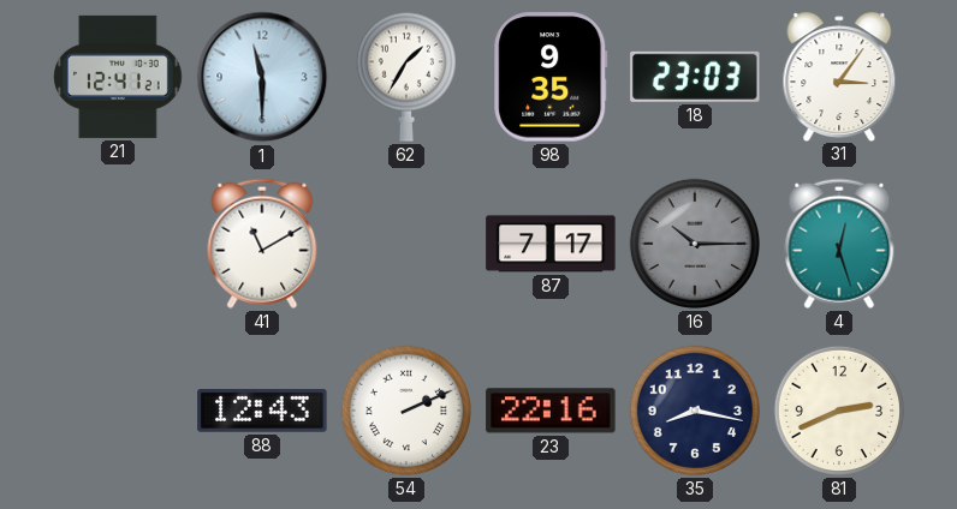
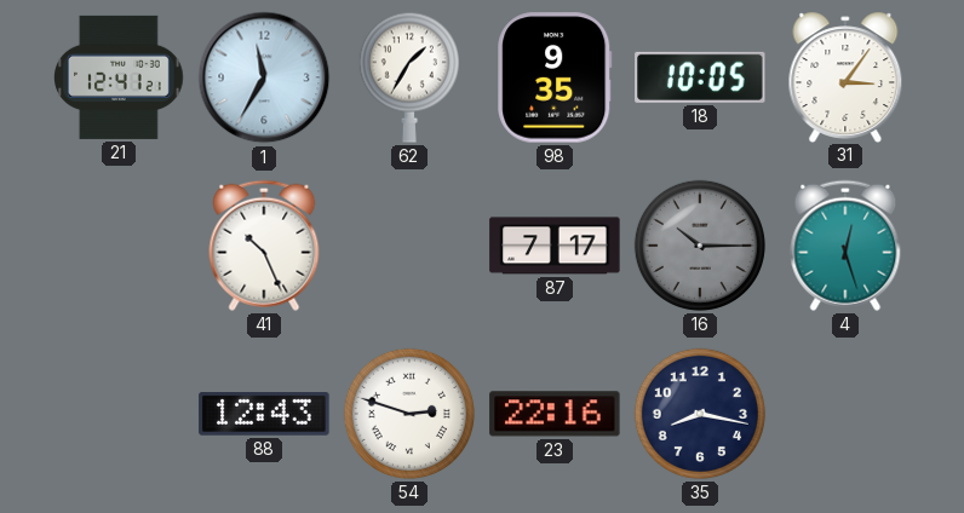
1: 11:30 -> 11:35
18: 23:03 -> 10:05
41: 11:10 -> 10:26
54: 2:11 -> 2:48
81: 2:41 -> none
